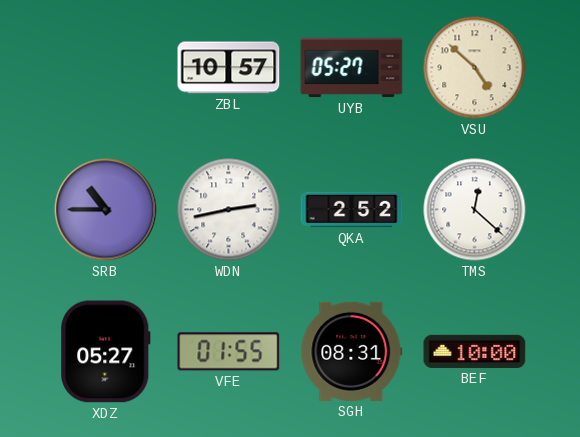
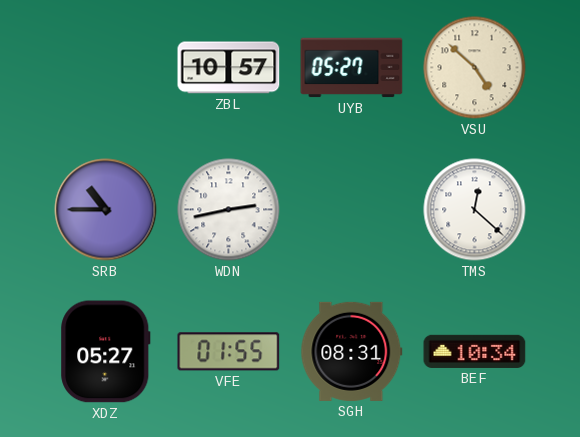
QKA: 2:52 -> none
BEF: 10:00 -> 10:34
